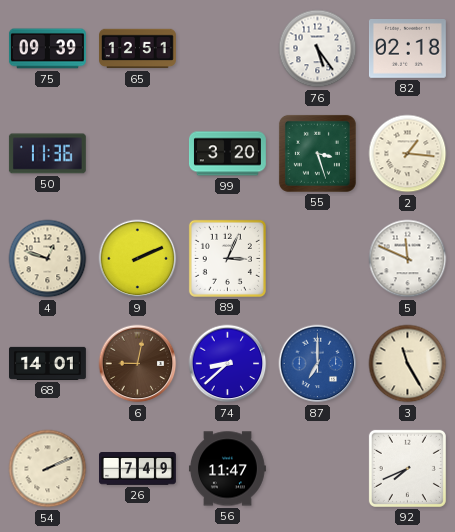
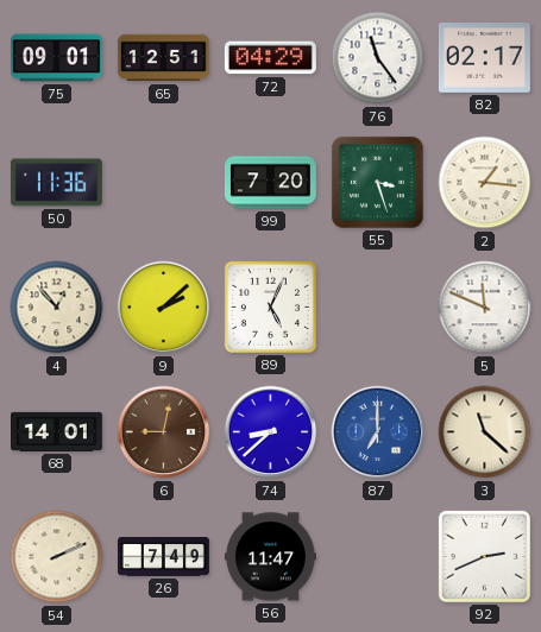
75: 09:39 -> 09:01
72: none -> 04:29
76: 5:24 -> 11:24
82: 02:18 -> 02:17
99: 3:20 -> 7:20
4: 12:48 -> 12:53
9: 2:11 -> 2:08
89: 3:04 -> 5:04
3: 11:25 -> 11:22
92: 7:41 -> 2:41
